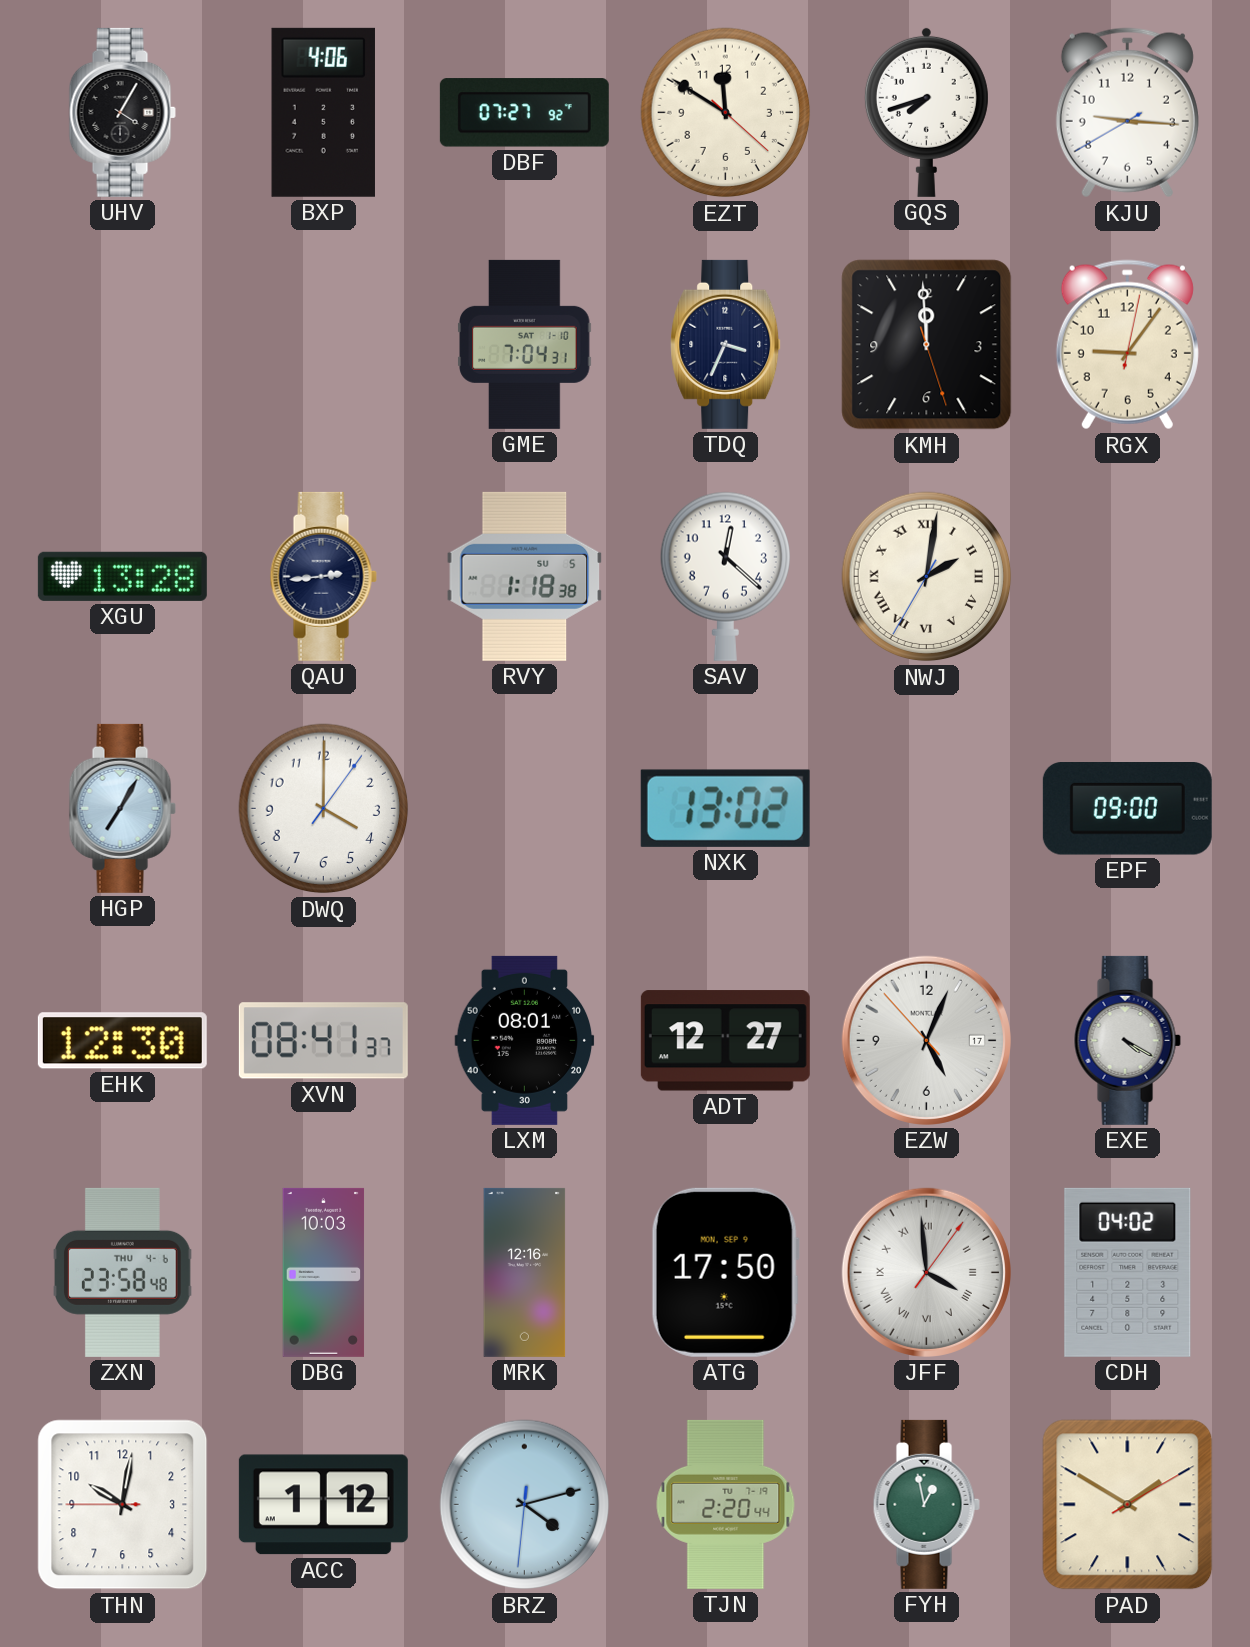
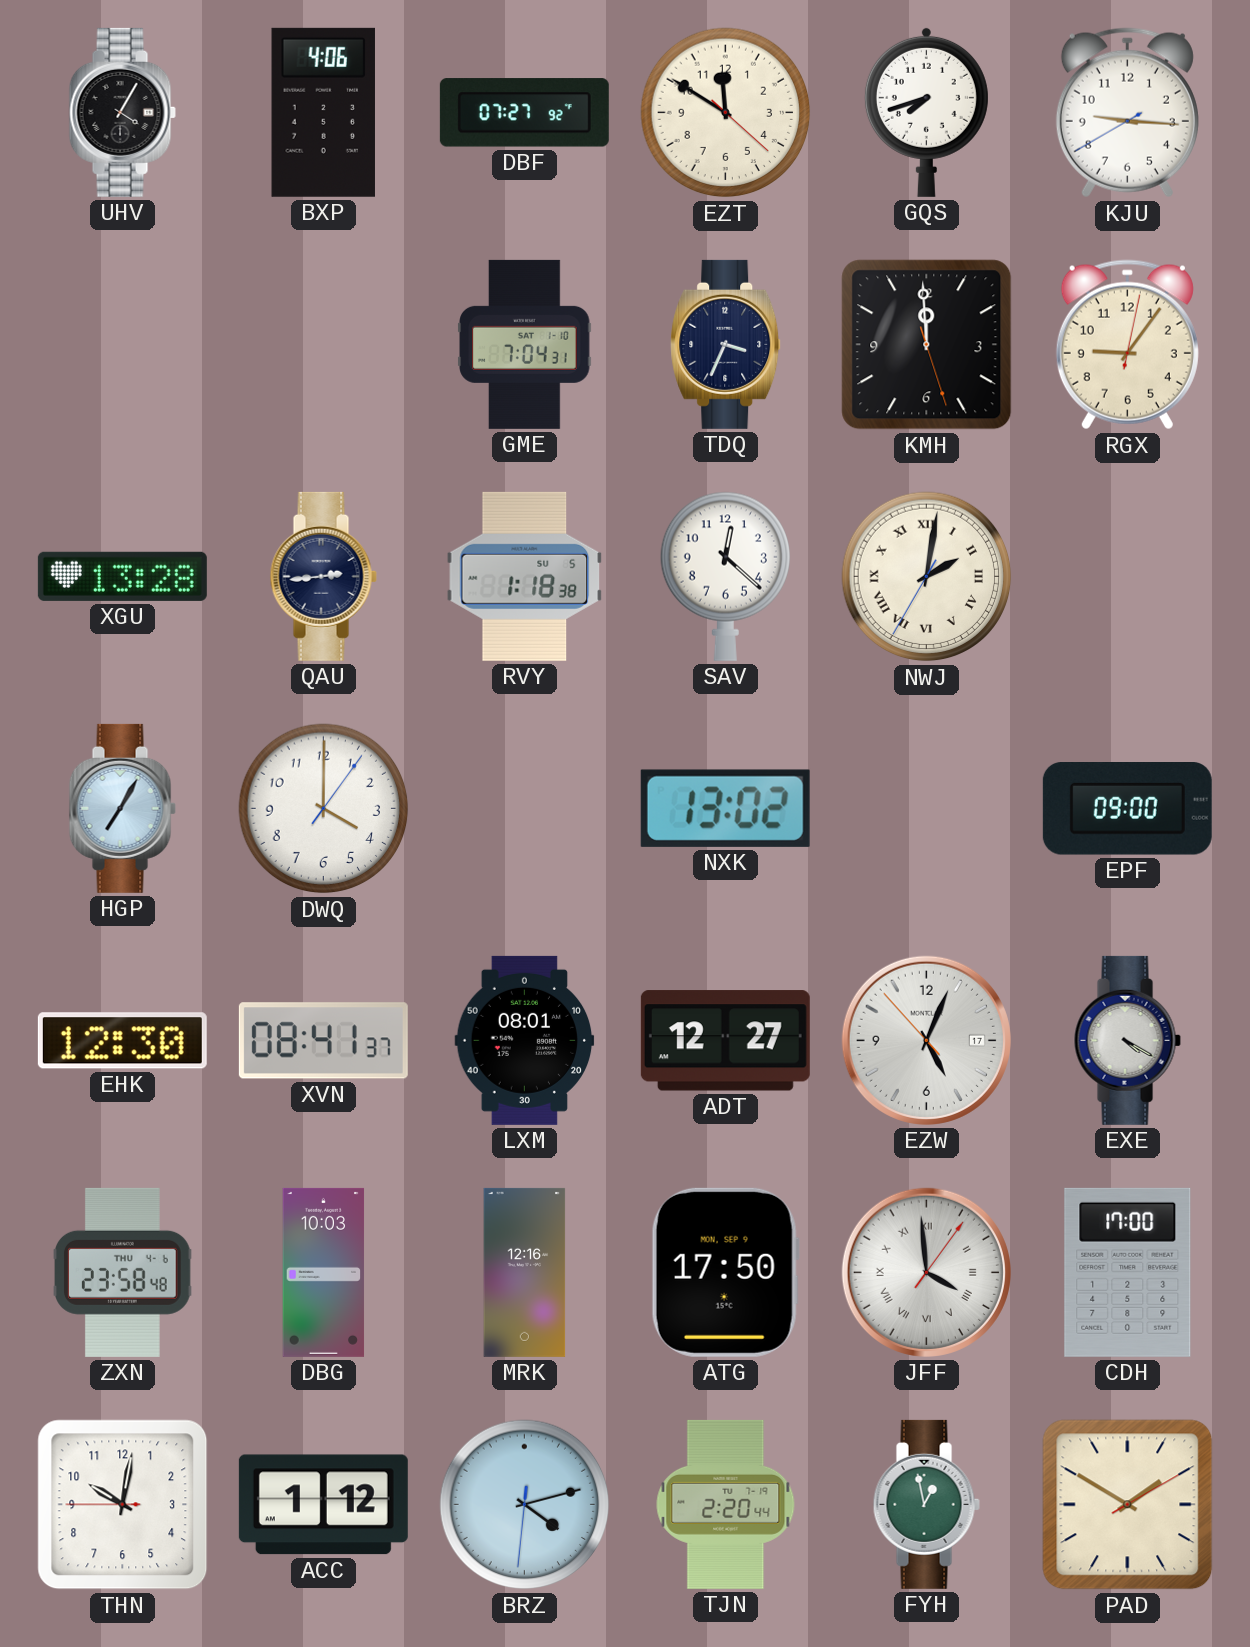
CDH: 04:02 -> 17:00
